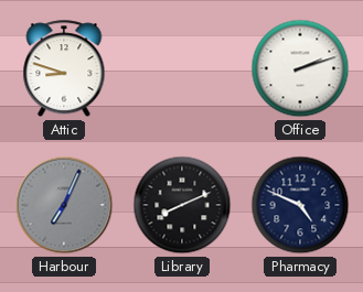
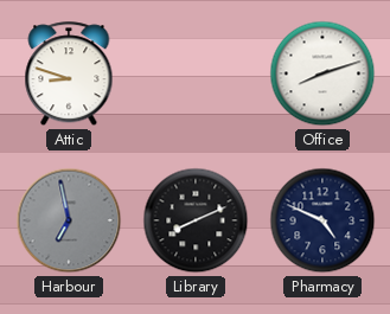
Office: 2:12 -> 8:12
Harbour: 7:04 -> 6:58
